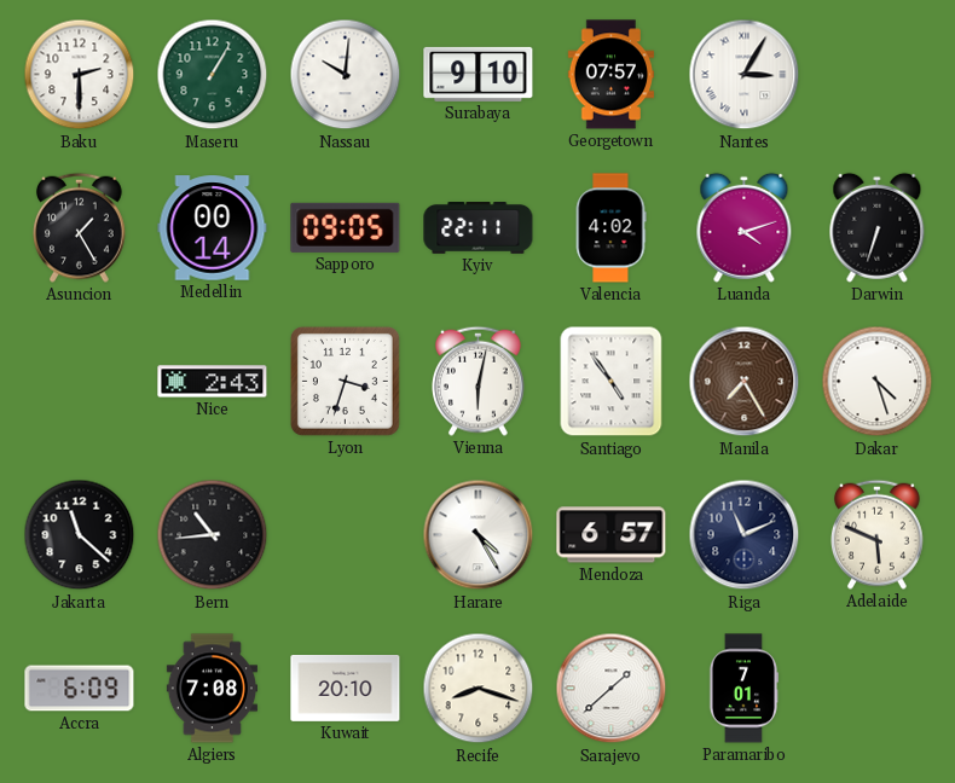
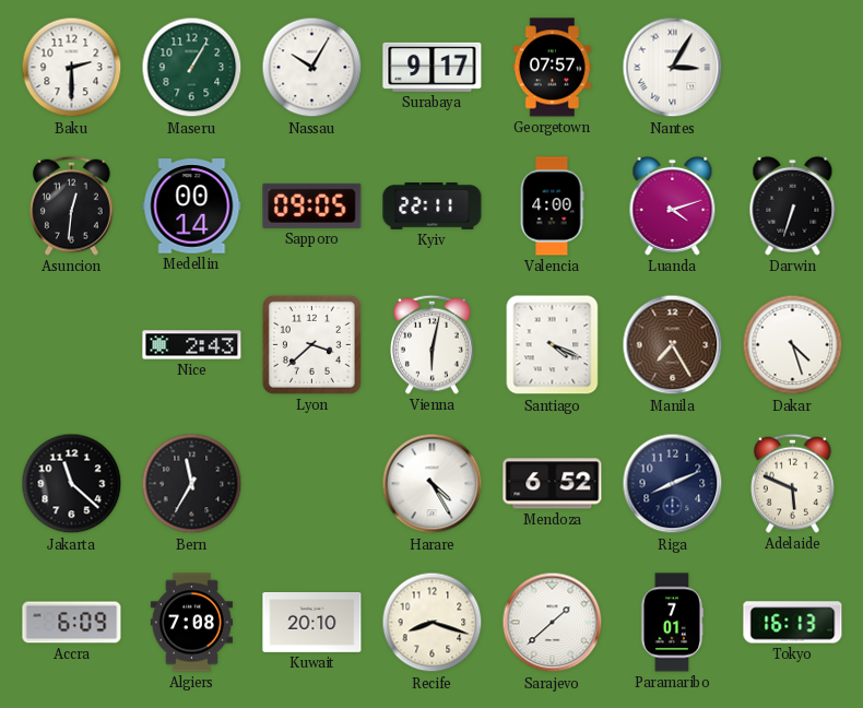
Nassau: 10:01 -> 10:05
Surabaya: 9:10 -> 9:17
Asuncion: 1:25 -> 12:31
Valencia: 4:02 -> 4:00
Lyon: 3:33 -> 3:38
Santiago: 4:54 -> 4:19
Bern: 10:44 -> 11:35
Mendoza: 6:57 -> 6:52
Riga: 11:11 -> 8:11
Tokyo: none -> 16:13
